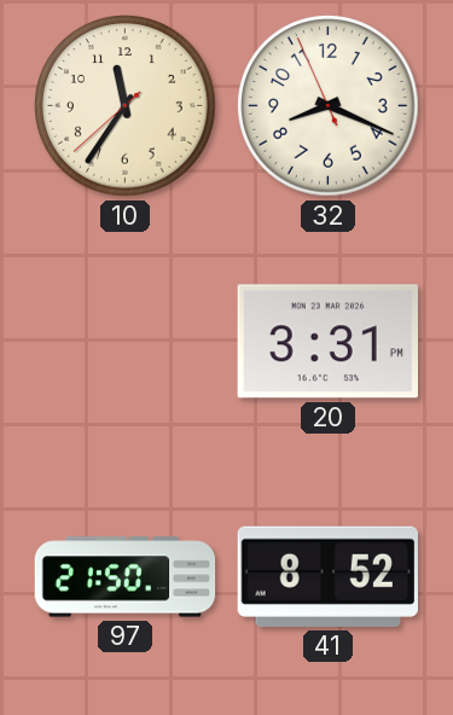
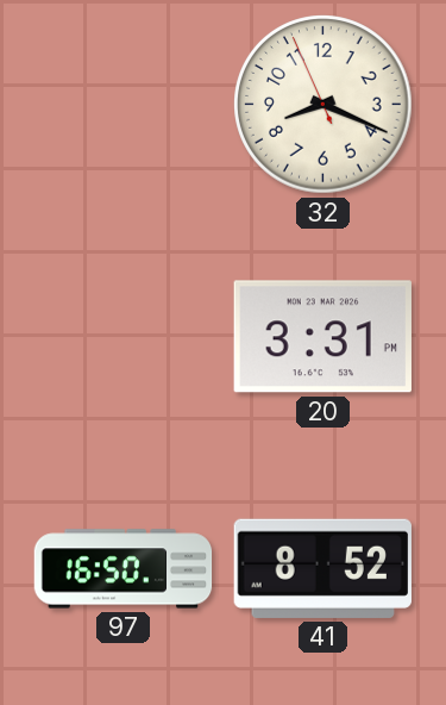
10: 11:35 -> none
97: 21:50 -> 16:50
